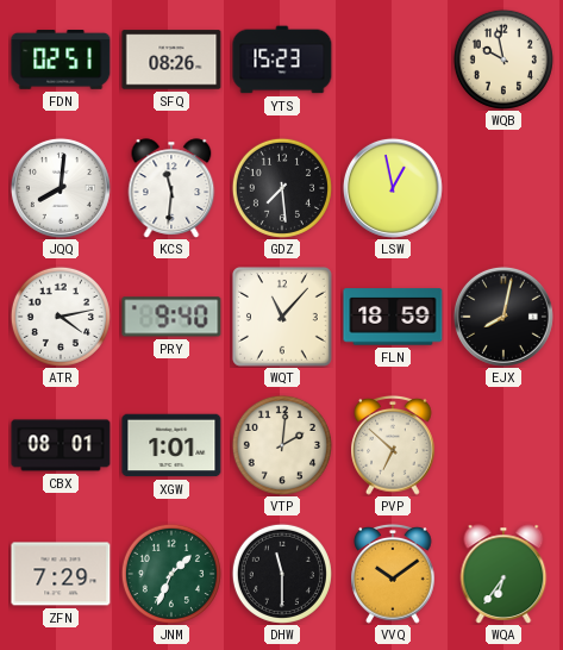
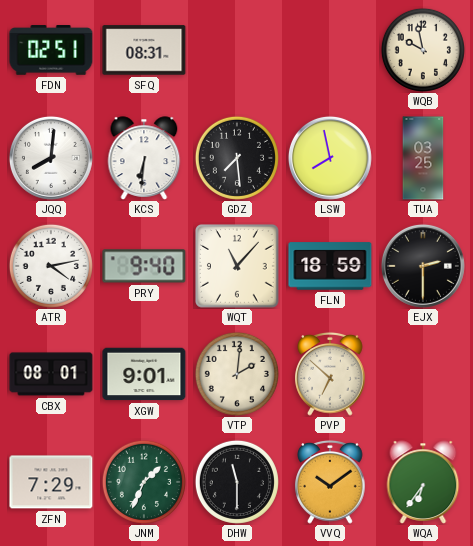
SFQ: 08:26 -> 08:31
YTS: 15:23 -> none
KCS: 11:31 -> 6:31
LSW: 12:58 -> 7:58
TUA: none -> 03:25
EJX: 8:02 -> 2:30
XGW: 1:01 -> 9:01
